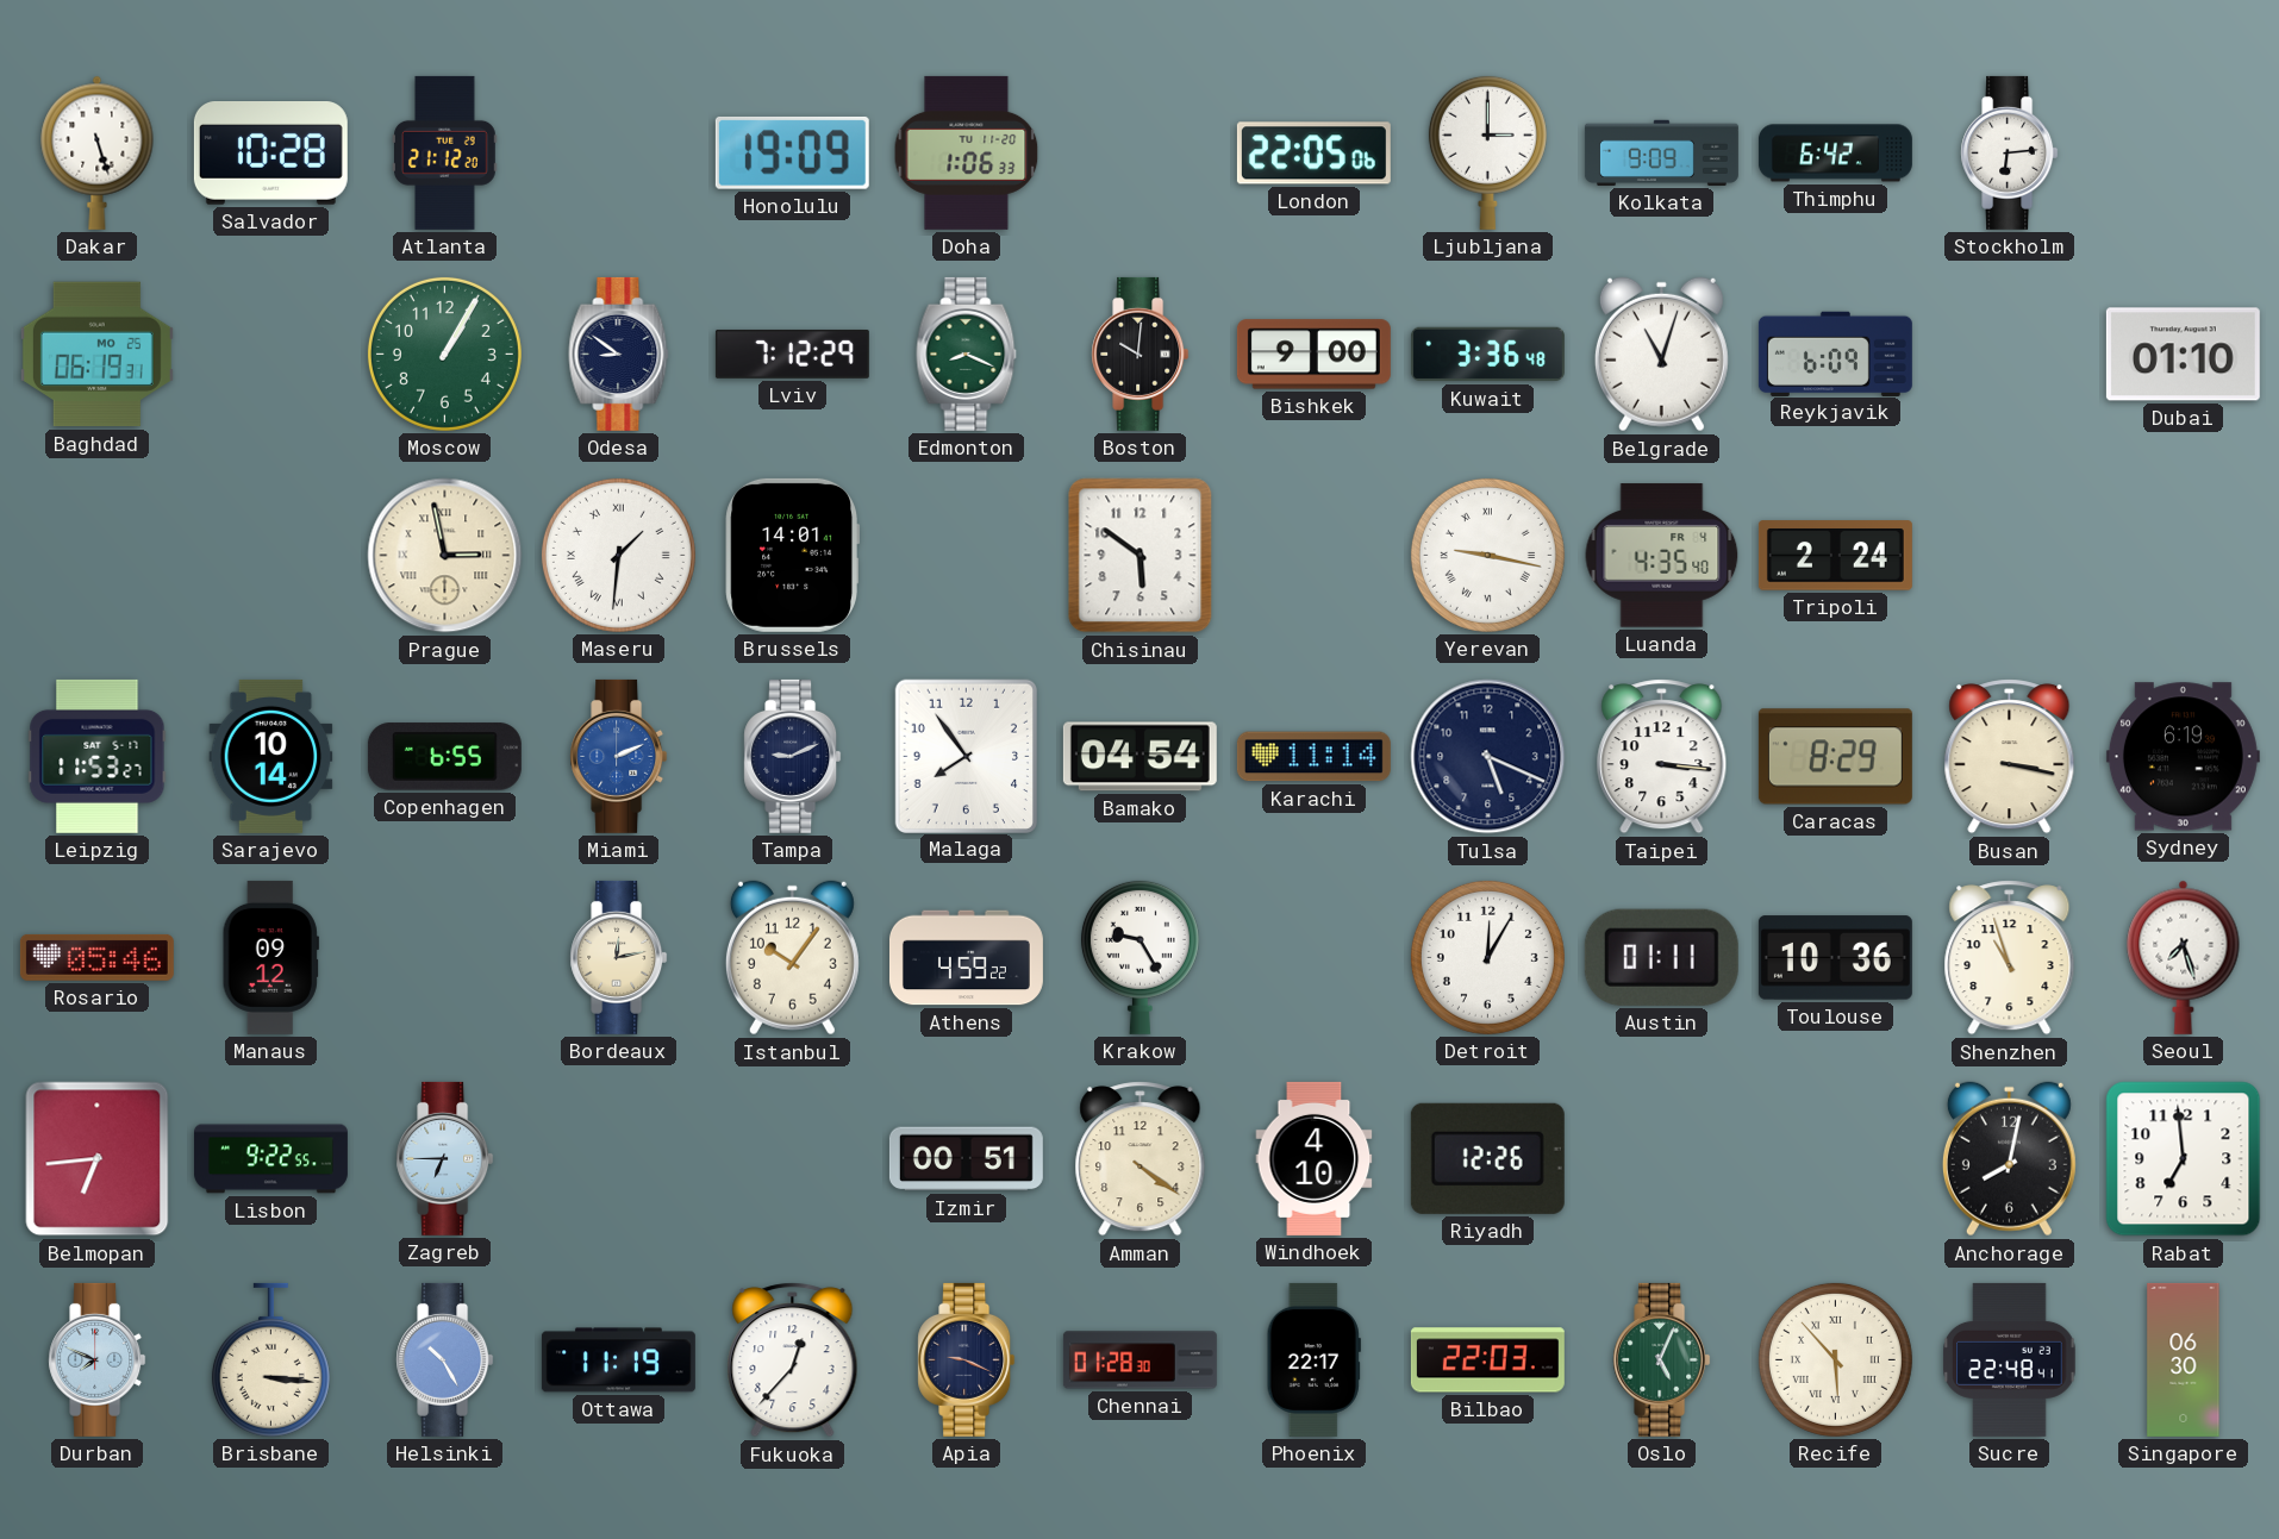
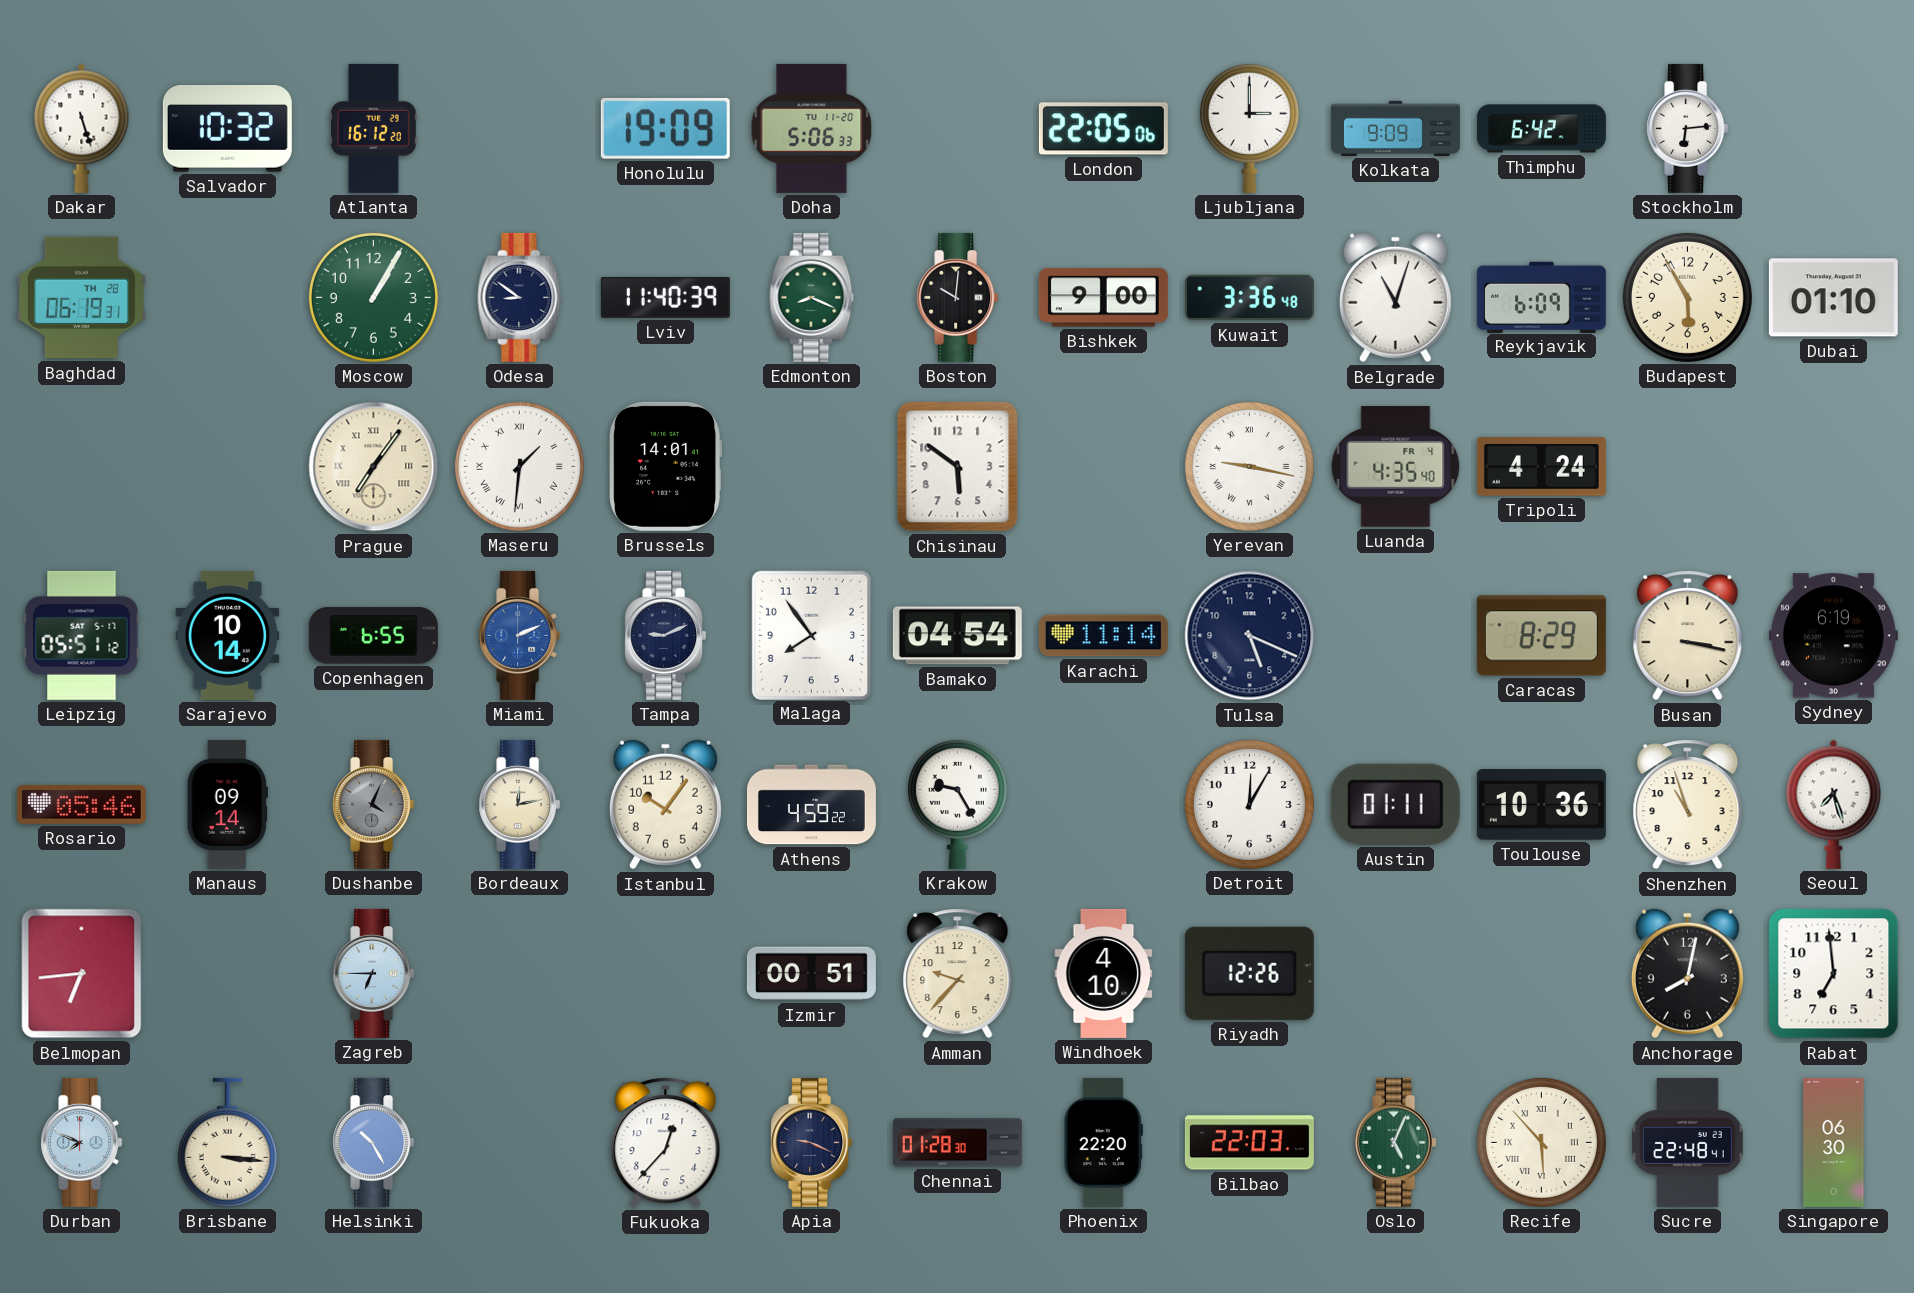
Salvador: 10:28 -> 10:32
Atlanta: 21:12 -> 16:12
Doha: 1:06 -> 5:06
Baghdad date: MO 25 -> TH 28
Lviv: 7:12 -> 11:40
Budapest: none -> 5:55
Prague: 2:58 -> 7:06
Tripoli: 2:24 -> 4:24
Leipzig: 11:53 -> 05:51
Taipei: 3:16 -> none
Manaus: 09:12 -> 09:14
Dushanbe: none -> 4:04
Lisbon: 9:22 -> none
Amman: 4:21 -> 9:37
Ottawa: 11:19 -> none
Phoenix: 22:17 -> 22:20
